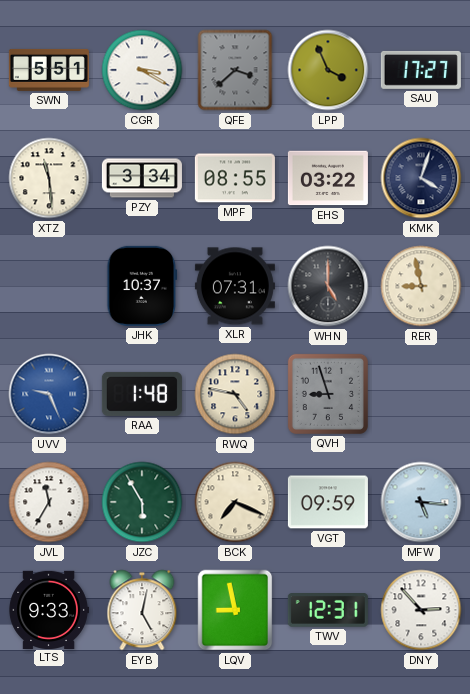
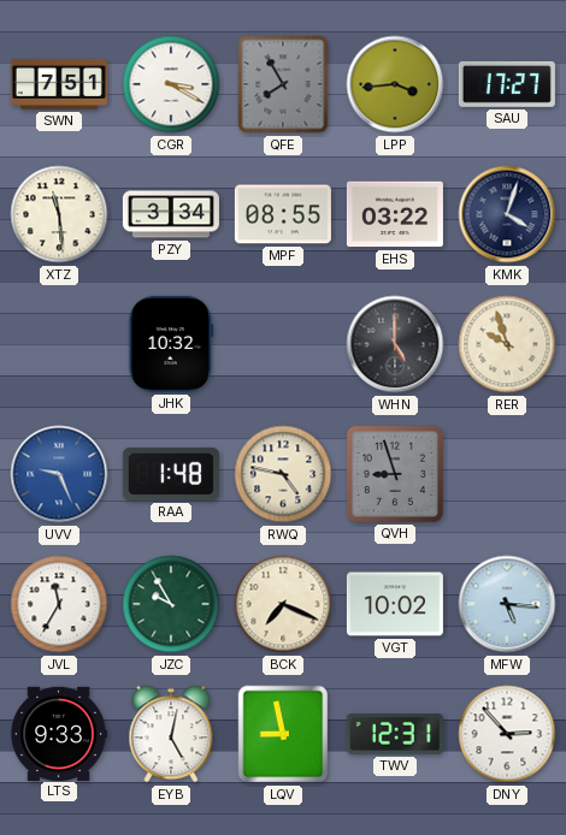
SWN: 5:51 -> 7:51
QFE: 3:38 -> 7:55
LPP: 3:56 -> 3:44
JHK: 10:37 -> 10:32
XLR: 07:31 -> none
RER: 8:58 -> 9:57
JZC: 5:55 -> 9:55
VGT: 09:59 -> 10:02
